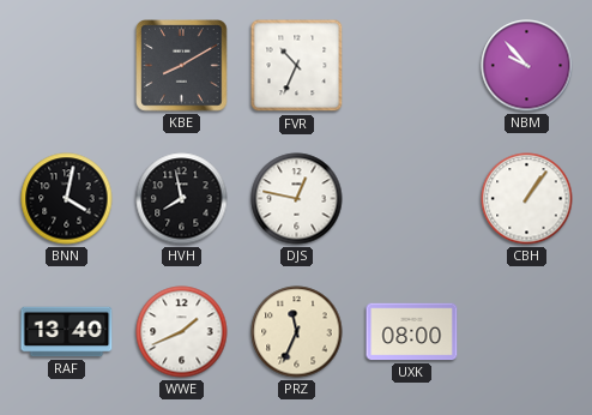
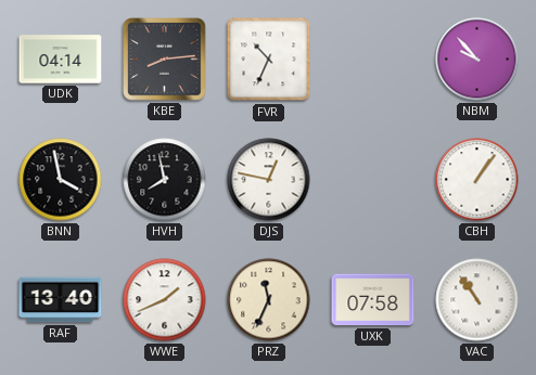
UDK: none -> 04:14
KBE: 8:10 -> 8:14
BNN: 4:02 -> 3:58
UXK: 08:00 -> 07:58
VAC: none -> 10:54
